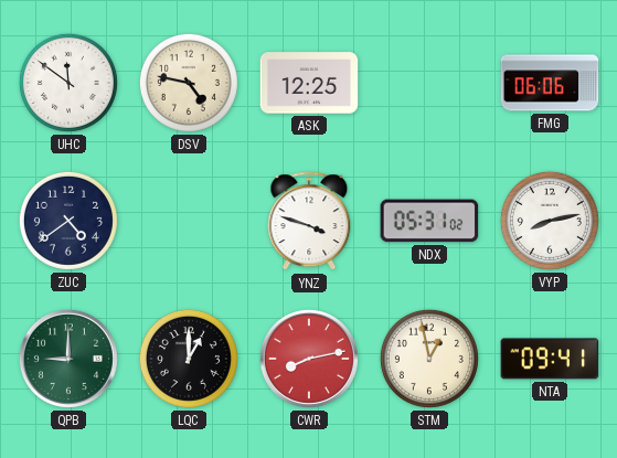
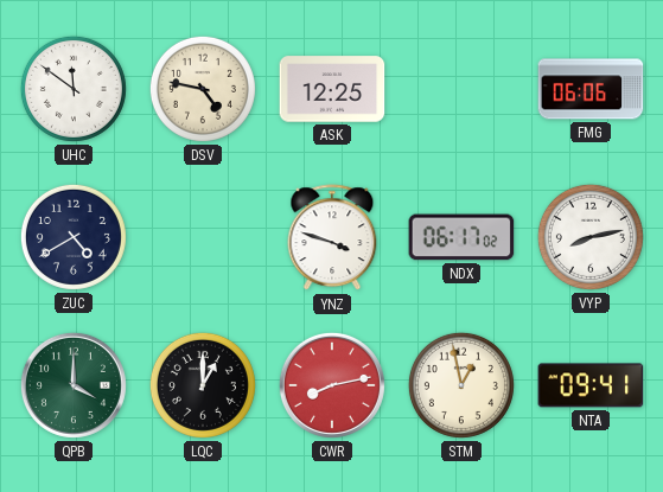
ZUC: 4:39 -> 4:40
NDX: 05:31 -> 06:17
QPB: 9:00 -> 4:00
